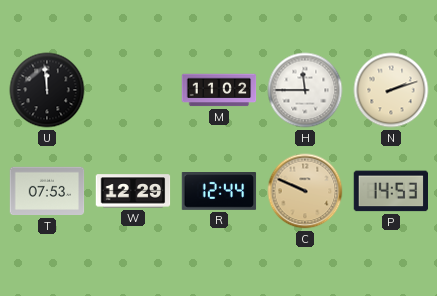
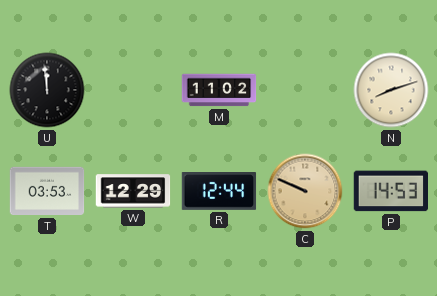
H: 11:45 -> none
N: 2:12 -> 8:12
T: 07:53 -> 03:53
